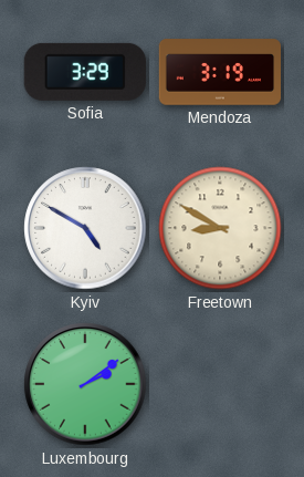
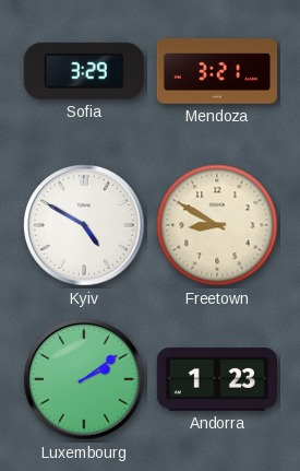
Mendoza: 3:19 -> 3:21
Andorra: none -> 1:23
